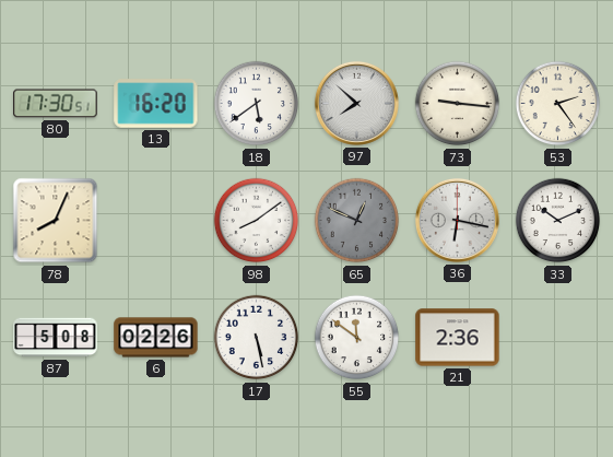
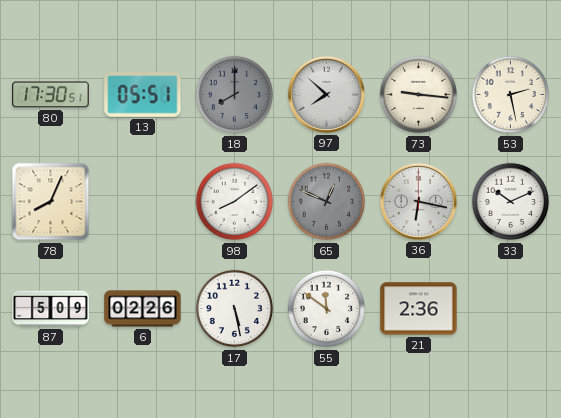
13: 16:20 -> 05:51
18: 5:39 -> 8:00
18 dial: white -> grey
53: 2:24 -> 2:28
87: 5:08 -> 5:09
